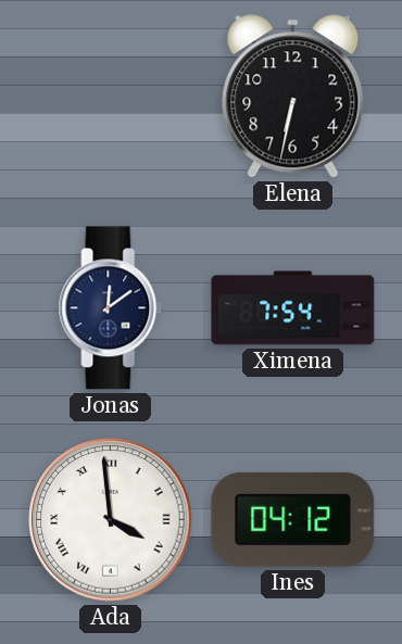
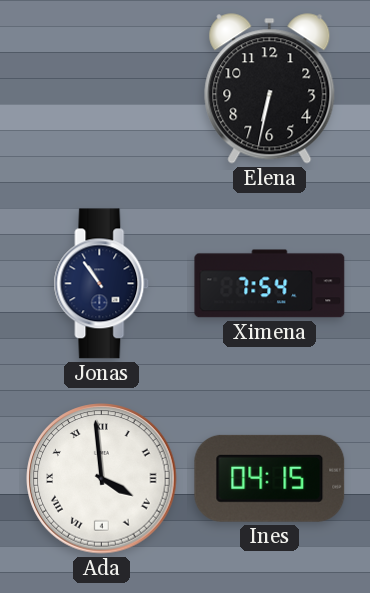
Jonas: 12:09 -> 10:54
Ines: 04:12 -> 04:15
